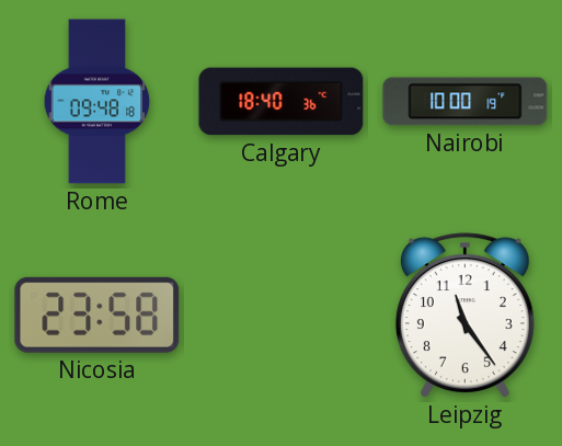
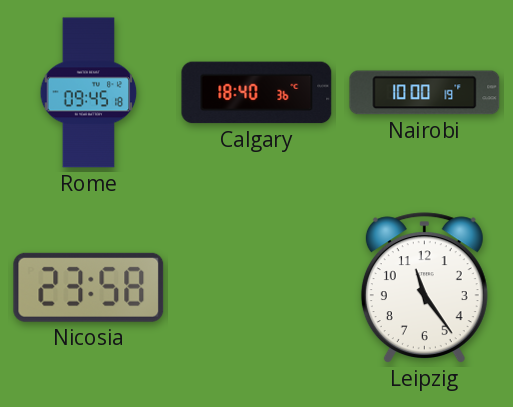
Rome: 09:48 -> 09:45
